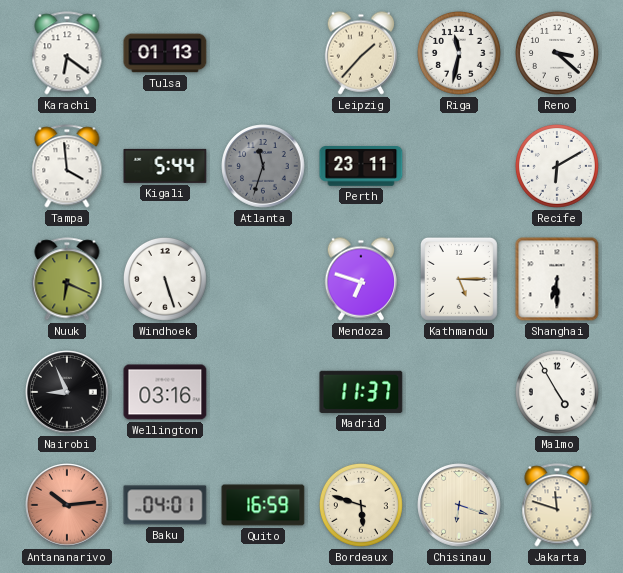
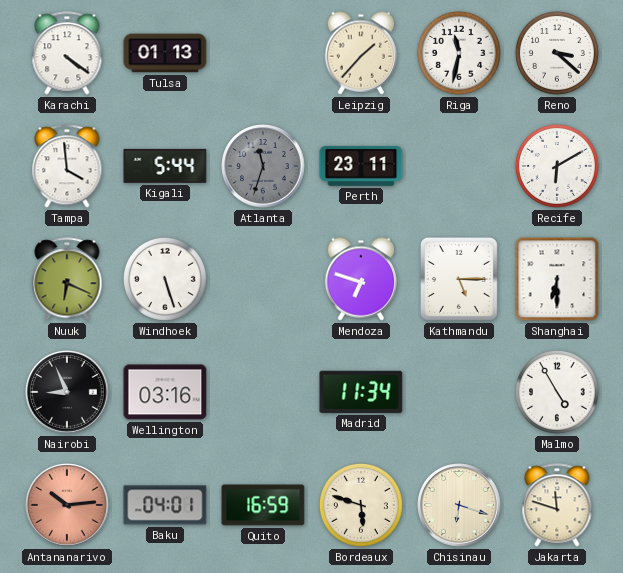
Karachi: 6:21 -> 4:21
Madrid: 11:37 -> 11:34
